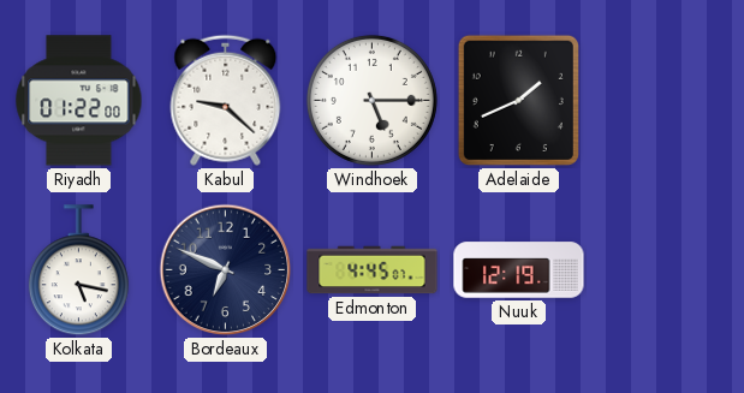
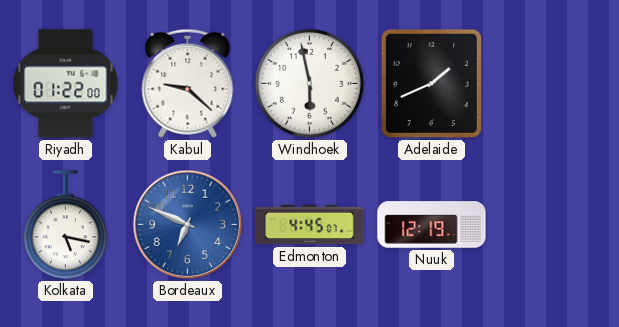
Windhoek: 5:15 -> 5:58
Bordeaux dial: navy -> blue
